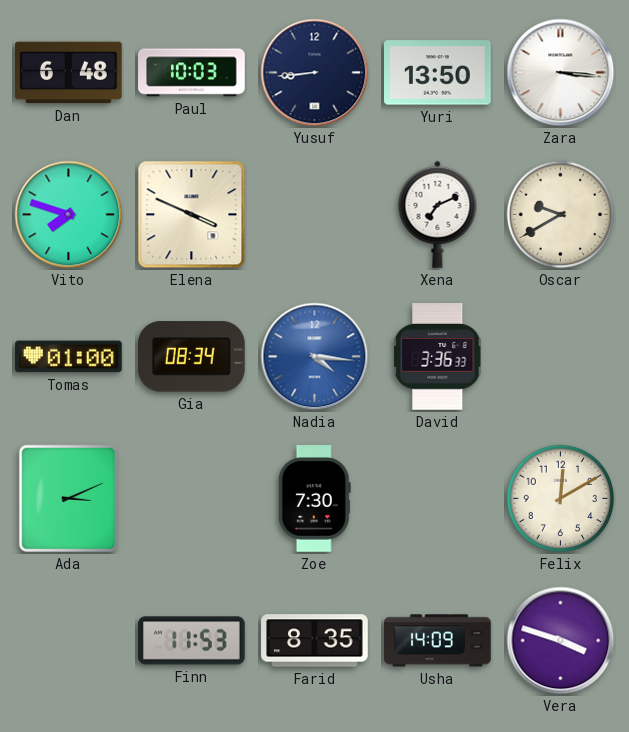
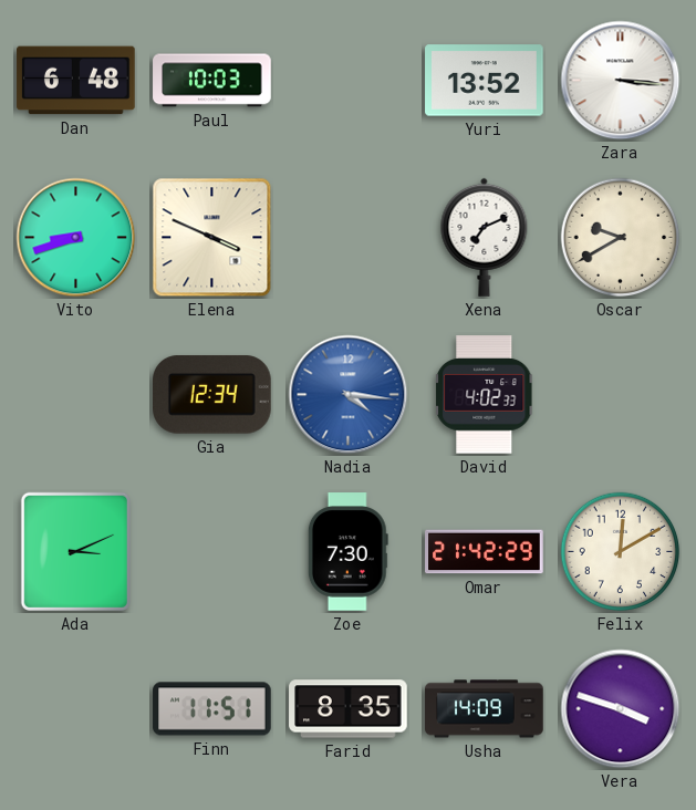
Yusuf: 8:44 -> none
Yuri: 13:50 -> 13:52
Vito: 7:48 -> 8:42
Tomas: 01:00 -> none
Gia: 08:34 -> 12:34
David: 3:36 -> 4:02
Omar: none -> 21:42
Finn: 11:53 -> 11:51
